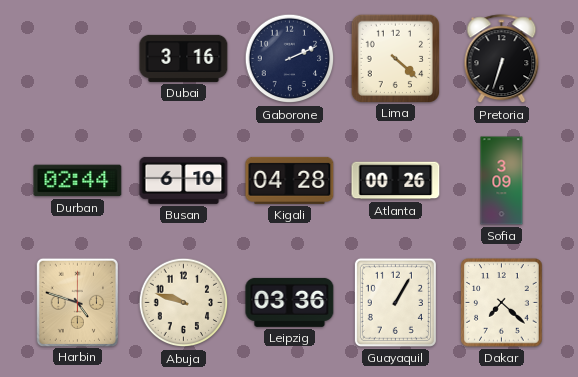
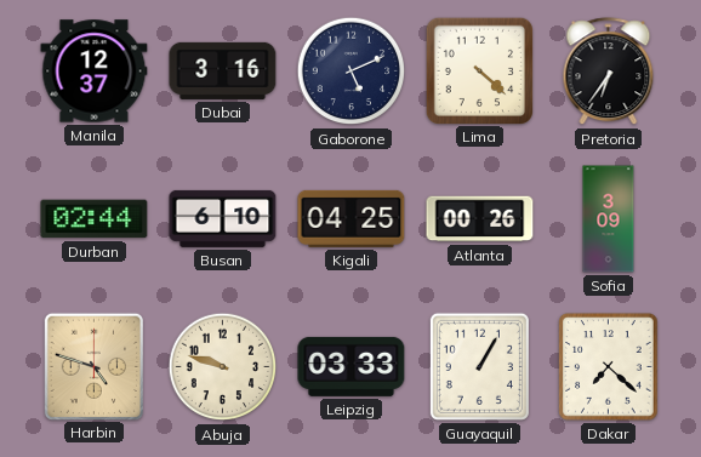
Manila: none -> 12:37
Gaborone: 2:11 -> 5:11
Pretoria: 6:33 -> 6:36
Kigali: 04:28 -> 04:25
Leipzig: 03:36 -> 03:33
